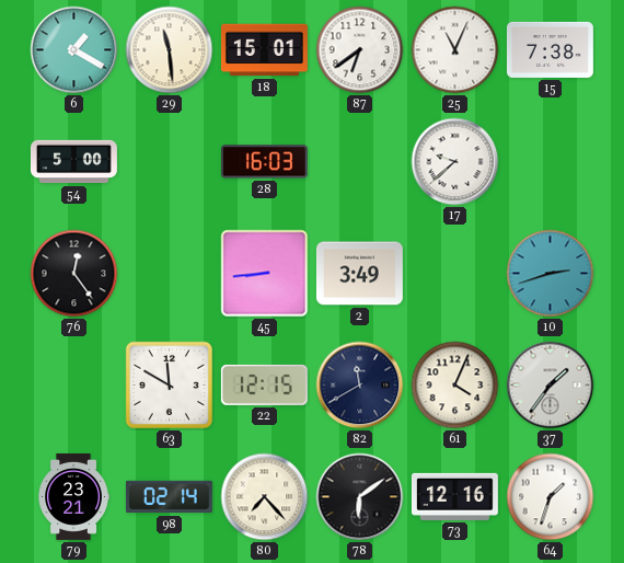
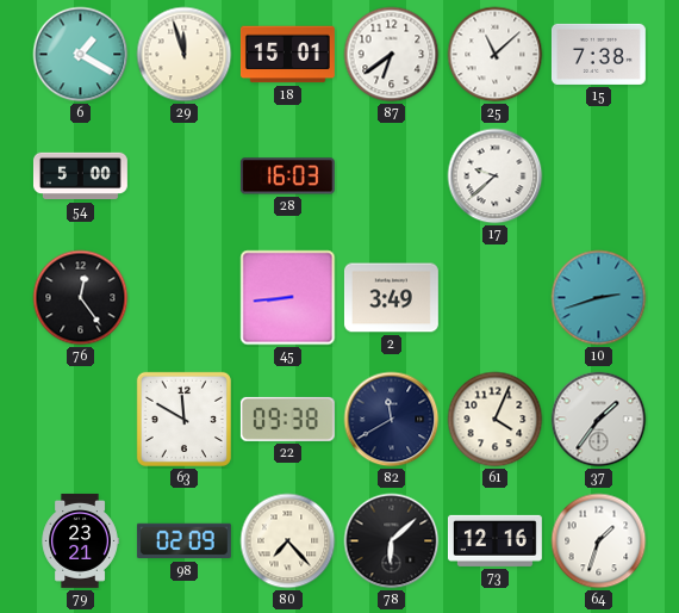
29: 11:29 -> 11:57
25: 11:04 -> 11:08
22: 12:15 -> 09:38
98: 02:14 -> 02:09
78: 6:09 -> 6:08
